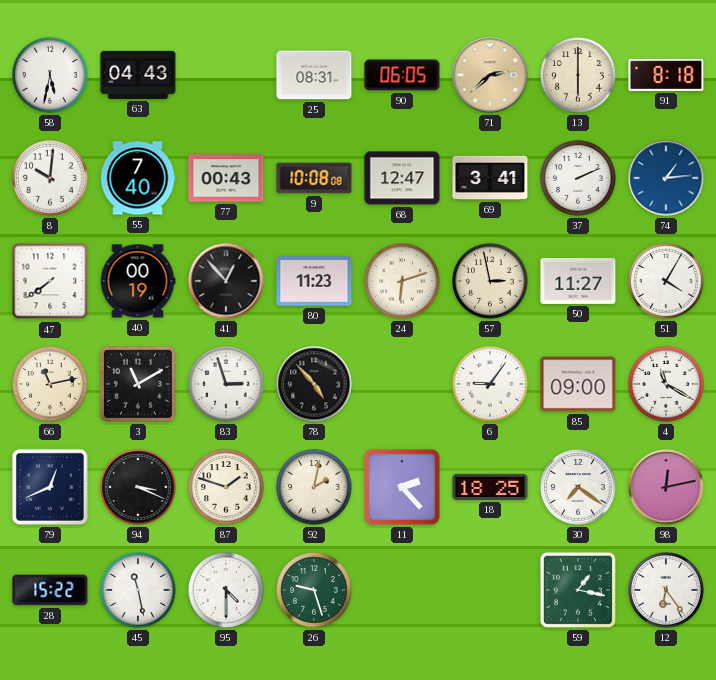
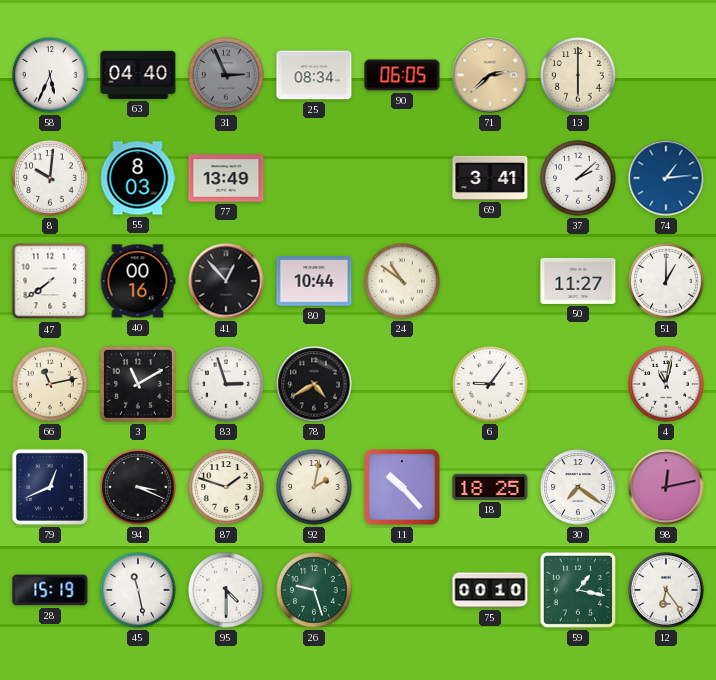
58: 5:32 -> 5:34
63: 04:43 -> 04:40
31: none -> 2:56
25: 08:31 -> 08:34
91: 8:18 -> none
55: 7:40 -> 8:03
77: 00:43 -> 13:49
9: 10:08 -> none
68: 12:47 -> none
37: 2:11 -> 2:08
40: 00:19 -> 00:16
80: 11:23 -> 10:44
24: 6:12 -> 10:51
57: 2:58 -> none
51: 4:05 -> 1:00
78: 4:53 -> 4:40
85: 09:00 -> none
4: 11:20 -> 11:02
11: 2:23 -> 10:23
28: 15:22 -> 15:19
75: none -> 00:10
